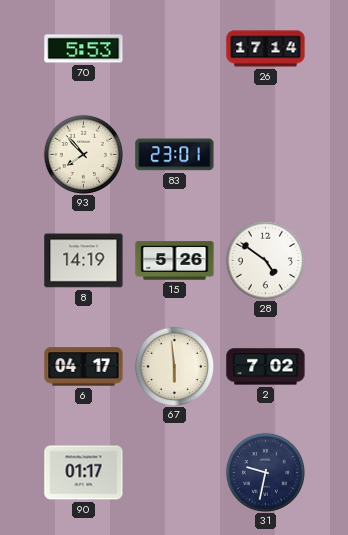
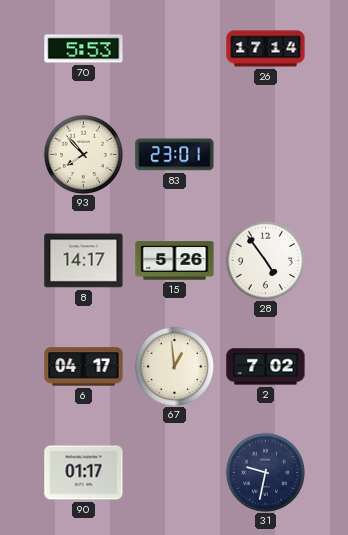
8: 14:19 -> 14:17
28: 4:51 -> 4:54
67: 5:59 -> 12:59
